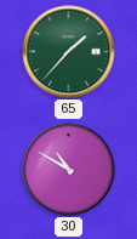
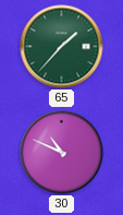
30: 10:50 -> 10:49
